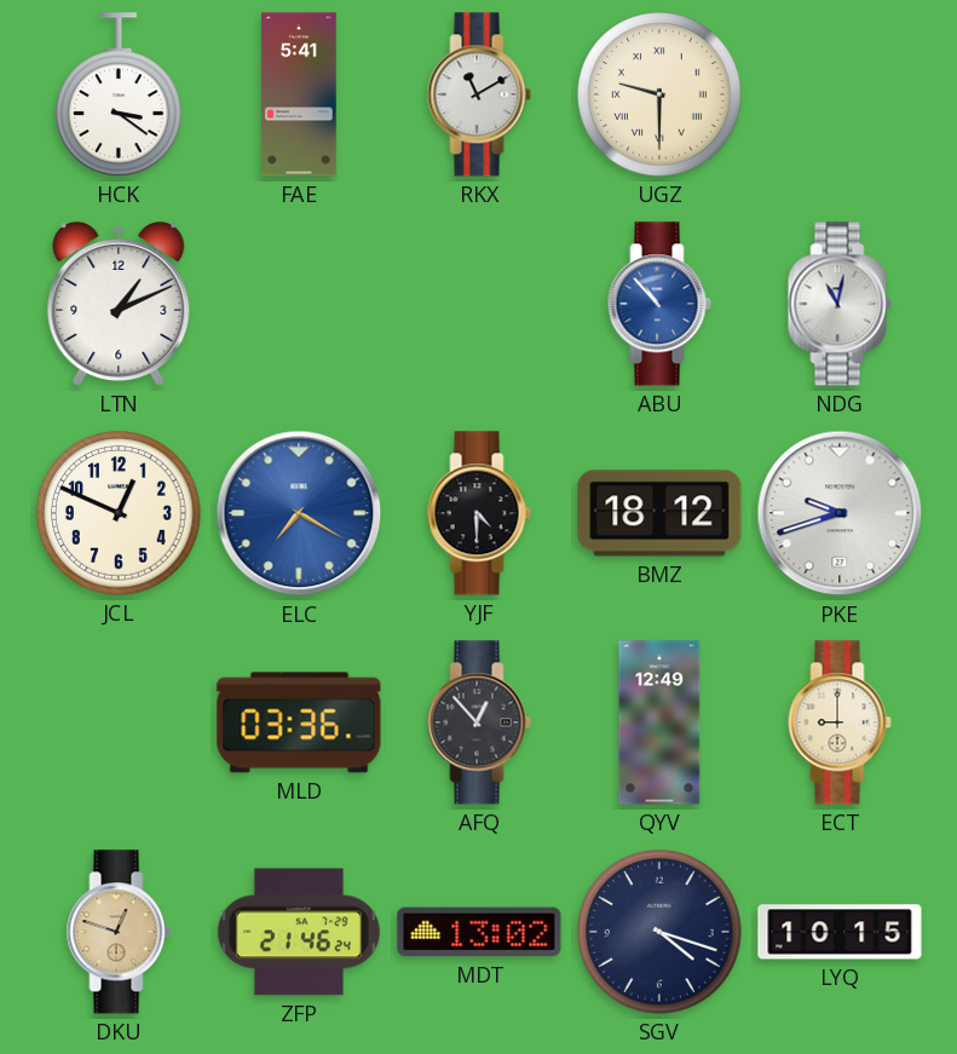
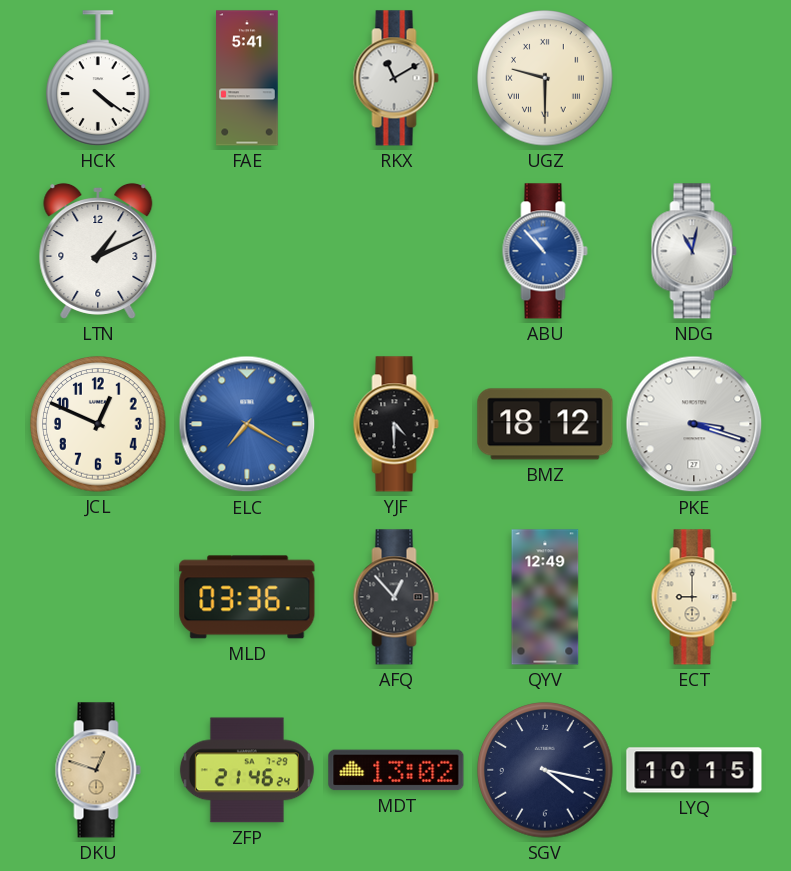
HCK: 3:21 -> 4:21
PKE: 9:42 -> 3:18
SGV: 4:18 -> 4:17
